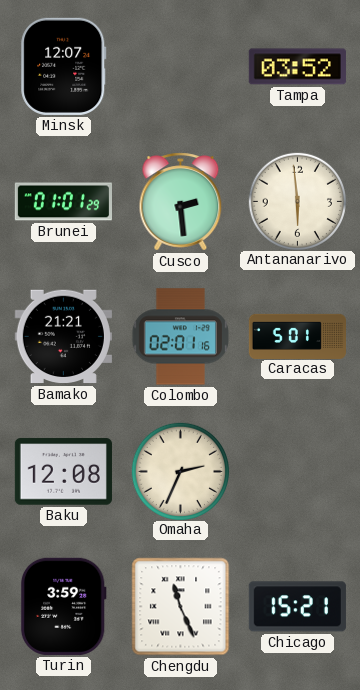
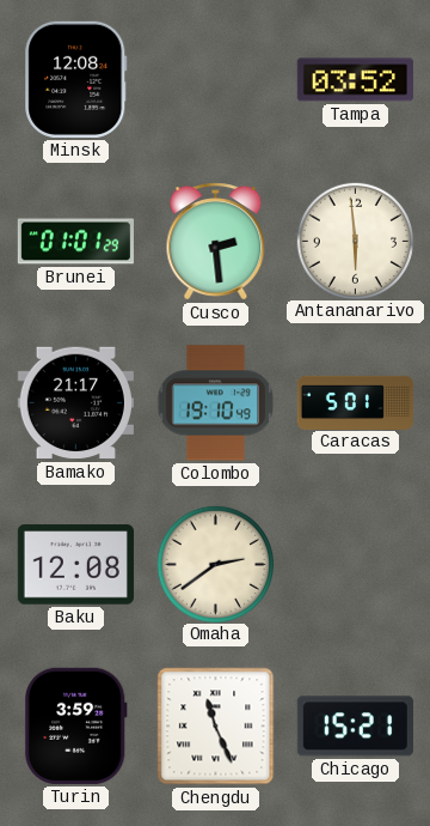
Minsk: 12:07 -> 12:08
Bamako: 21:21 -> 21:17
Colombo: 02:01 -> 19:10
Omaha: 2:34 -> 2:39
